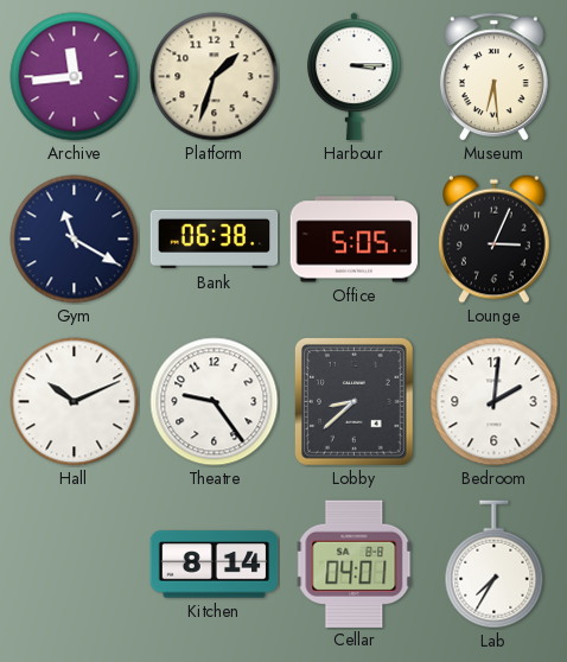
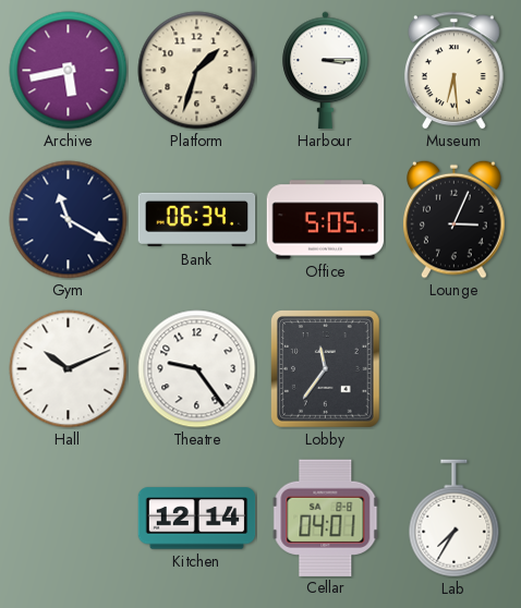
Archive: 11:44 -> 5:43
Bank: 06:38 -> 06:34
Lobby: 8:38 -> 11:36
Bedroom: 2:01 -> none
Kitchen: 8:14 -> 12:14
